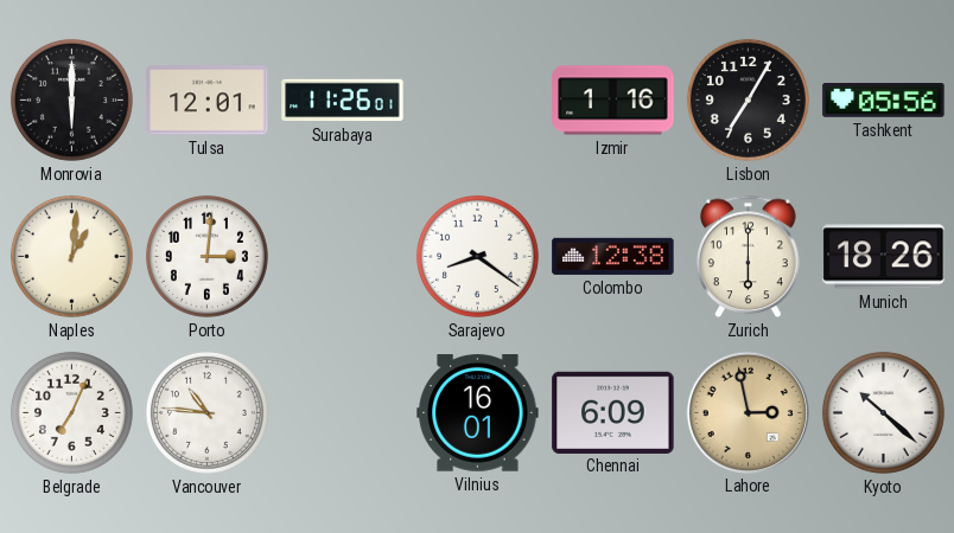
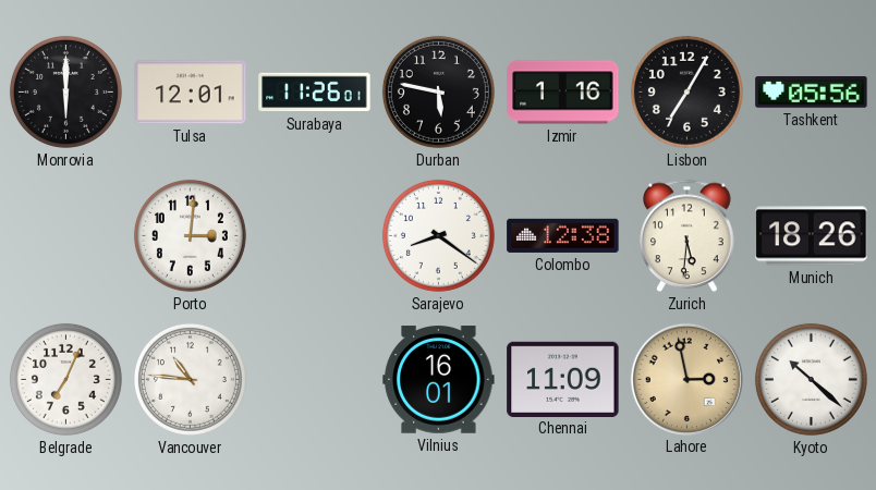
Durban: none -> 5:47
Naples: 1:01 -> none
Zurich: 6:00 -> 5:31
Chennai: 6:09 -> 11:09
